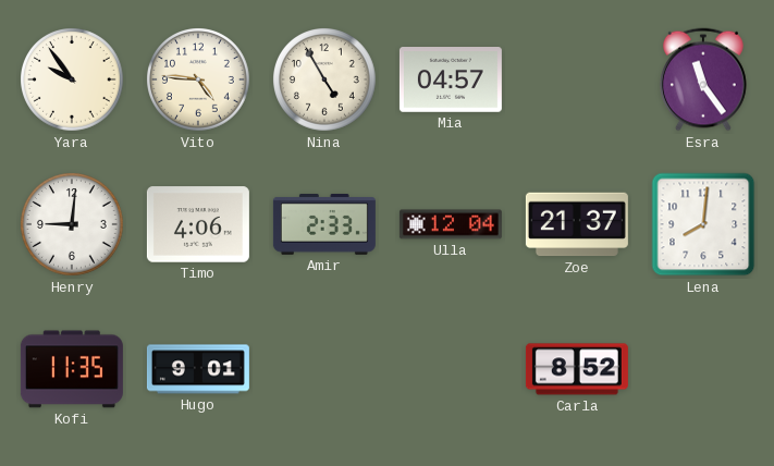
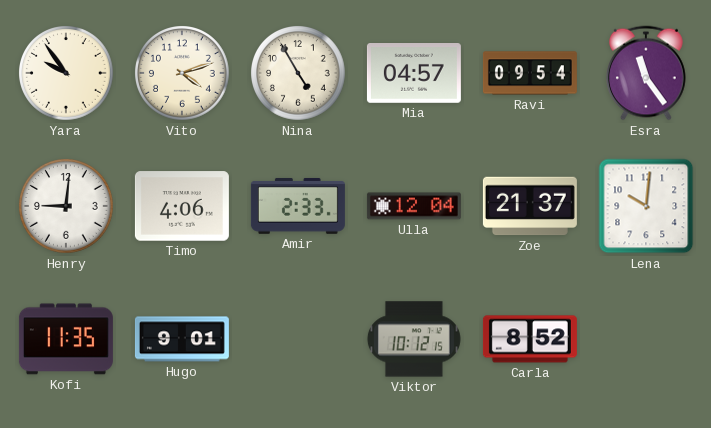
Vito: 4:46 -> 4:12
Ravi: none -> 09:54
Lena: 8:01 -> 10:01
Viktor: none -> 10:12
